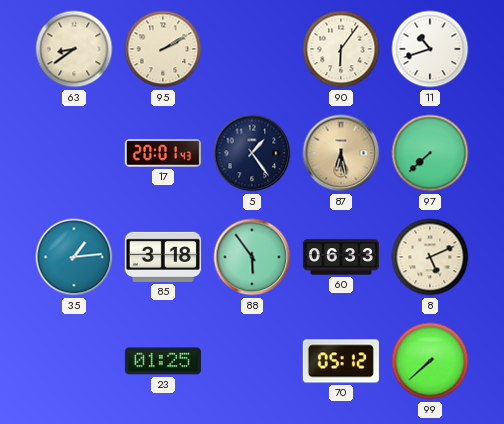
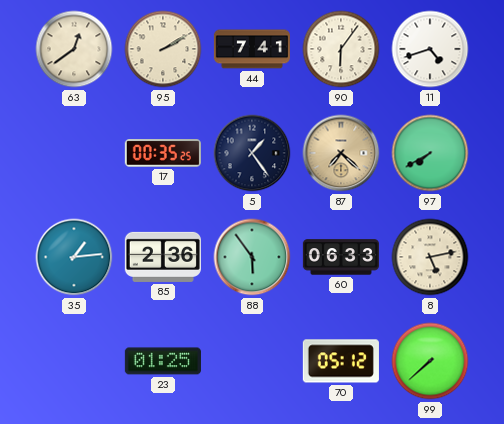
63: 8:39 -> 12:39
44: none -> 7:41
11: 10:42 -> 4:42
17: 20:01 -> 00:35
87: 6:28 -> 7:22
97: 7:38 -> 7:40
85: 3:18 -> 2:36
8: 5:11 -> 5:13
